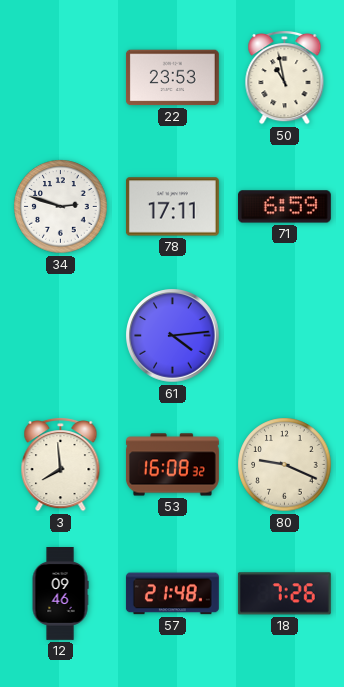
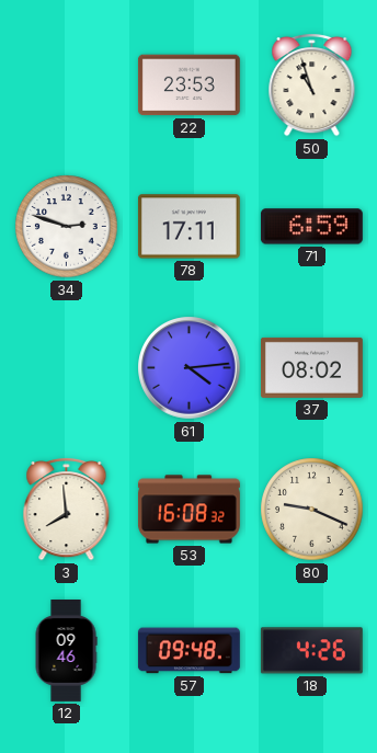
50: 10:58 -> 10:57
37: none -> 08:02
57: 21:48 -> 09:48
18: 7:26 -> 4:26
